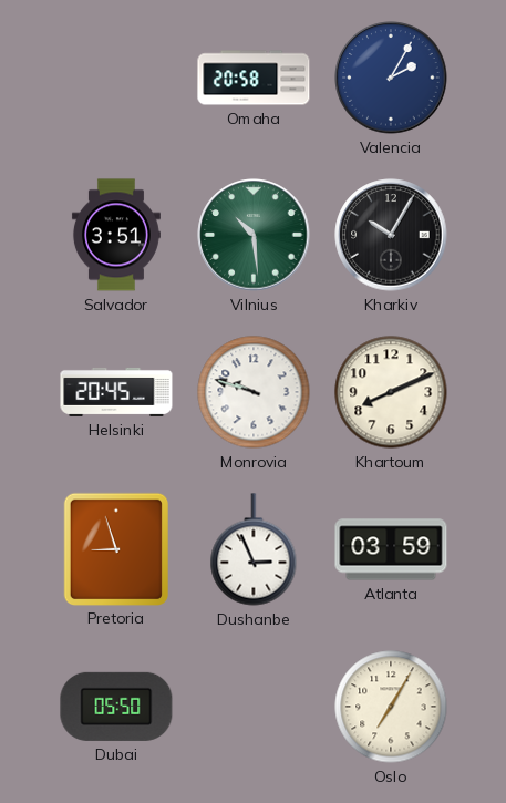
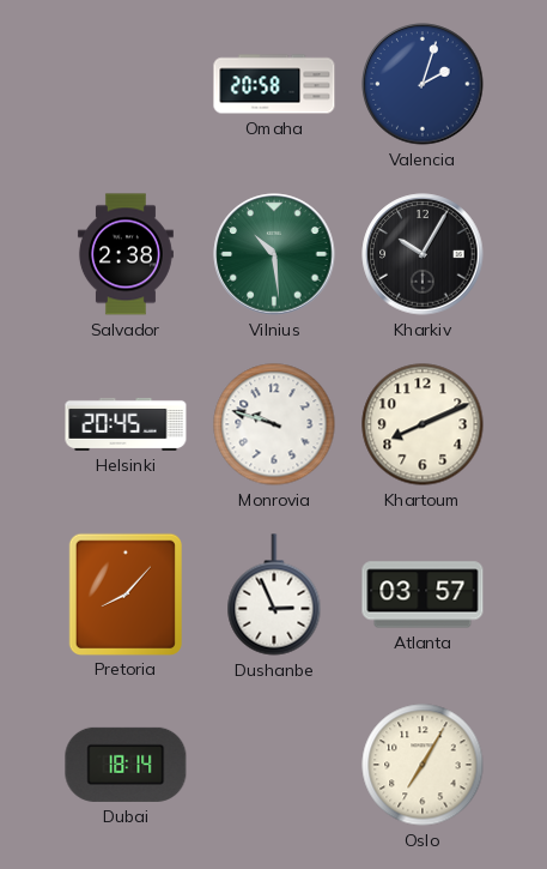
Valencia: 2:05 -> 2:03
Salvador: 3:51 -> 2:38
Pretoria: 8:57 -> 8:07
Atlanta: 03:59 -> 03:57
Dubai: 05:50 -> 18:14
